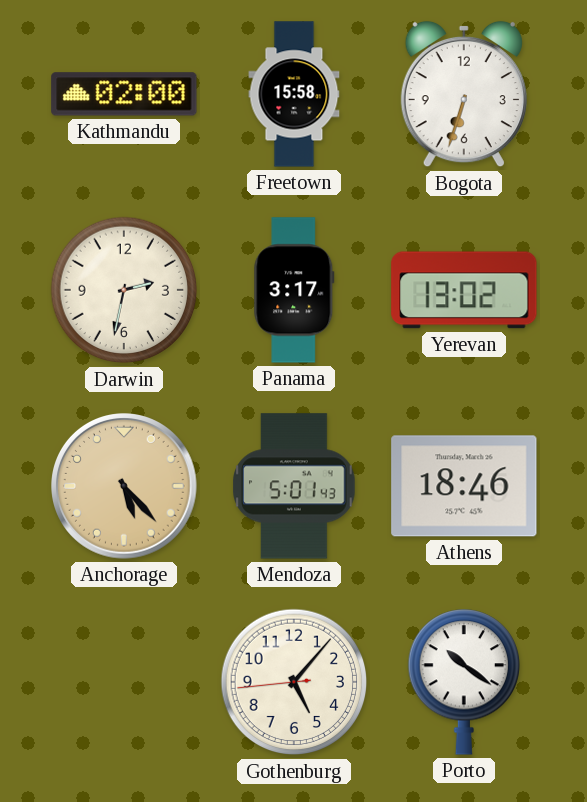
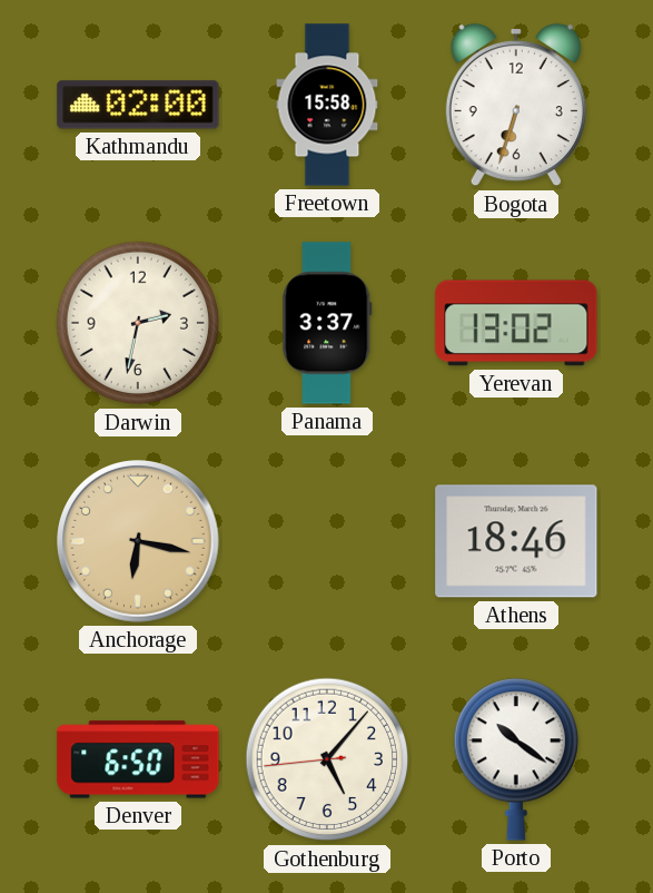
Panama: 3:17 -> 3:37
Anchorage: 5:23 -> 6:17
Mendoza: 5:01 -> none
Denver: none -> 6:50
